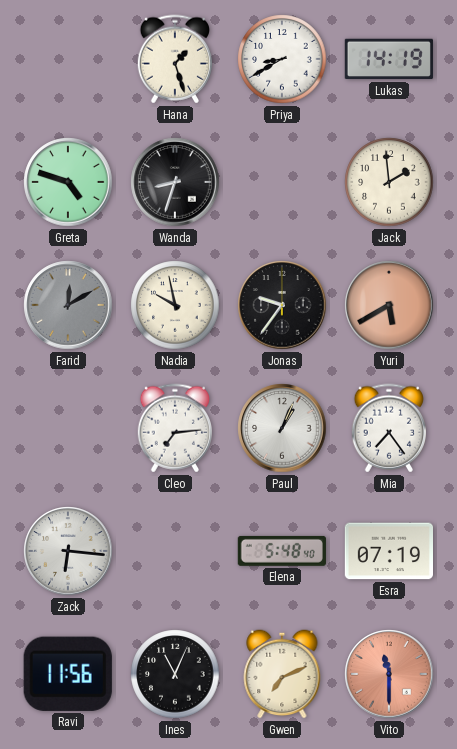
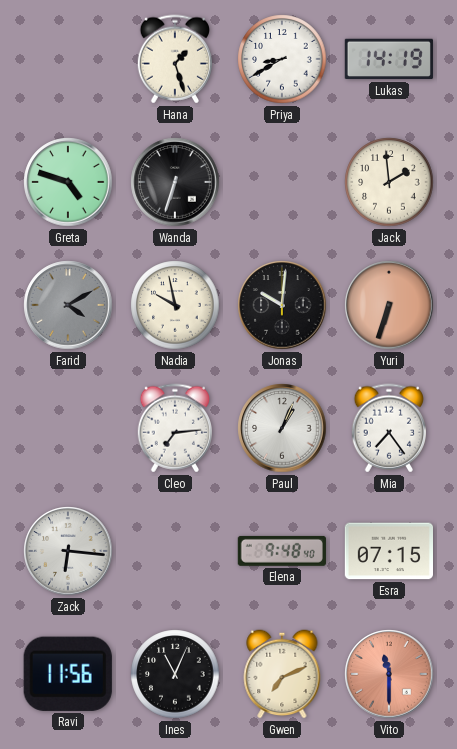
Wanda: 8:33 -> 6:33
Farid: 12:10 -> 4:10
Jonas: 9:36 -> 10:01
Yuri: 5:40 -> 6:33
Elena: 5:48 -> 9:48
Esra: 07:19 -> 07:15
